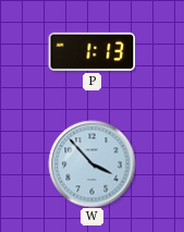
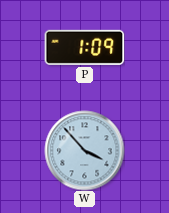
P: 1:13 -> 1:09
